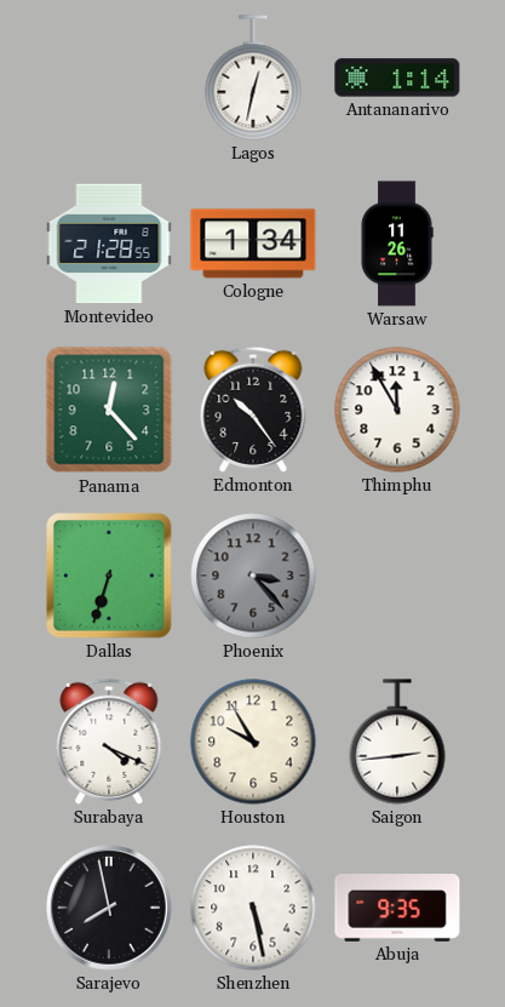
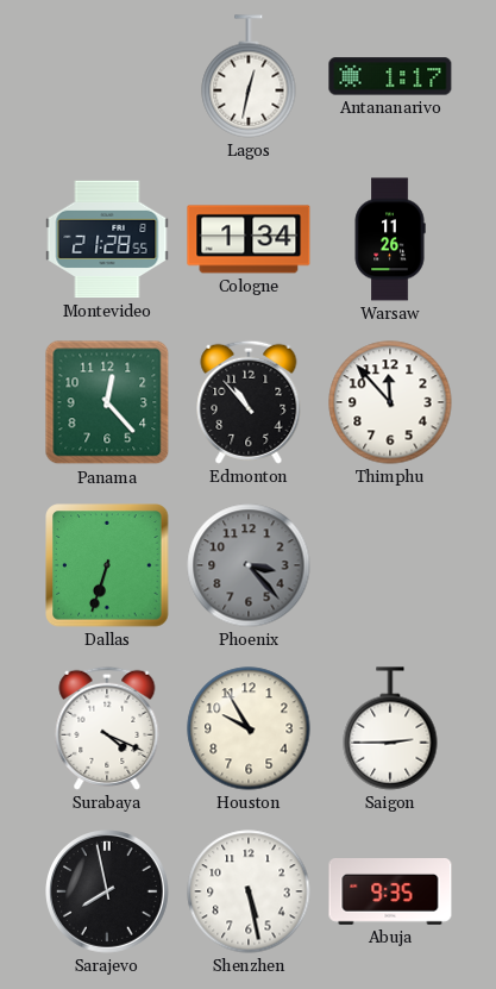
Antananarivo: 1:14 -> 1:17
Edmonton: 10:24 -> 10:53
Thimphu: 11:55 -> 11:53
Saigon: 2:44 -> 2:45
